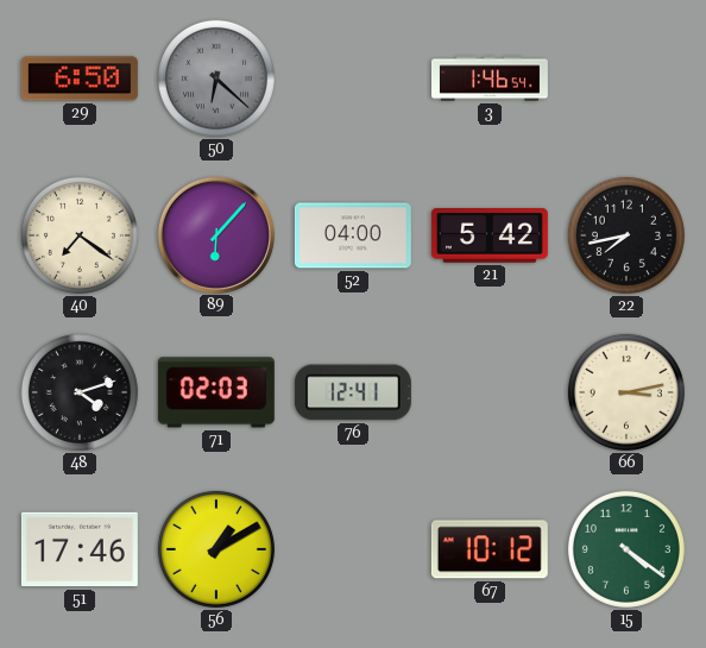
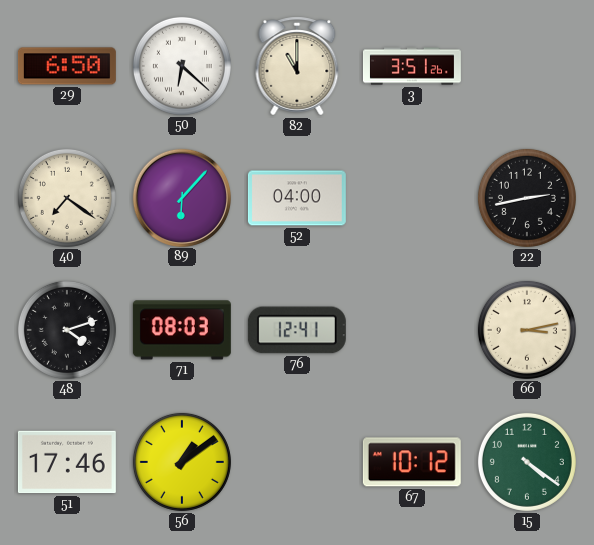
50 dial: grey -> white
82: none -> 11:00
3: 1:46 -> 3:51
21: 5:42 -> none
22: 7:43 -> 2:43
71: 02:03 -> 08:03
56: 1:10 -> 1:09
